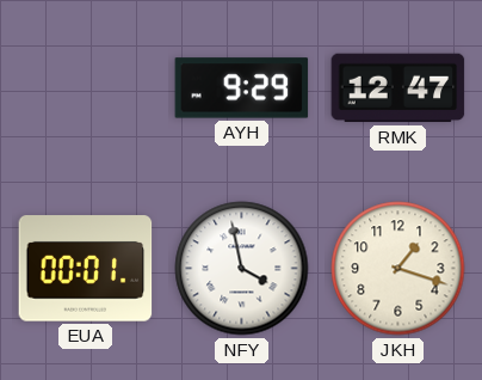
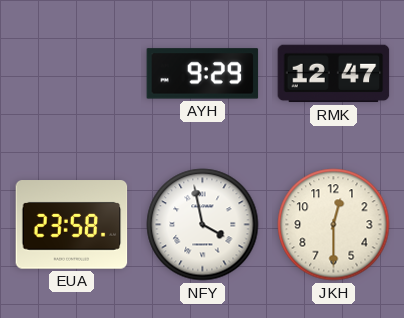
EUA: 00:01 -> 23:58
JKH: 1:18 -> 12:30
